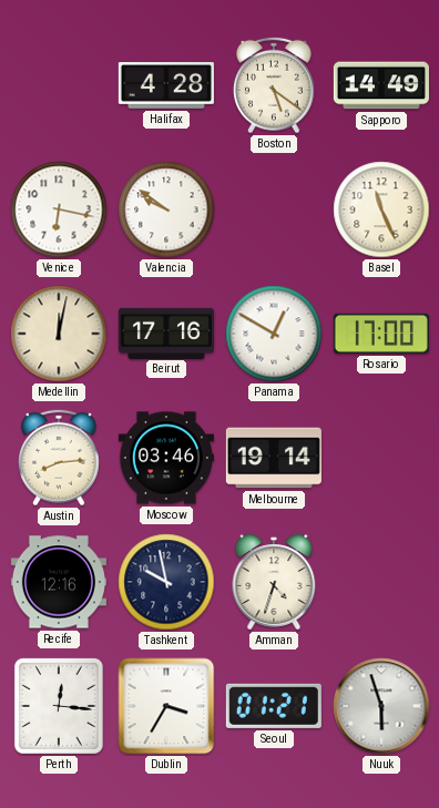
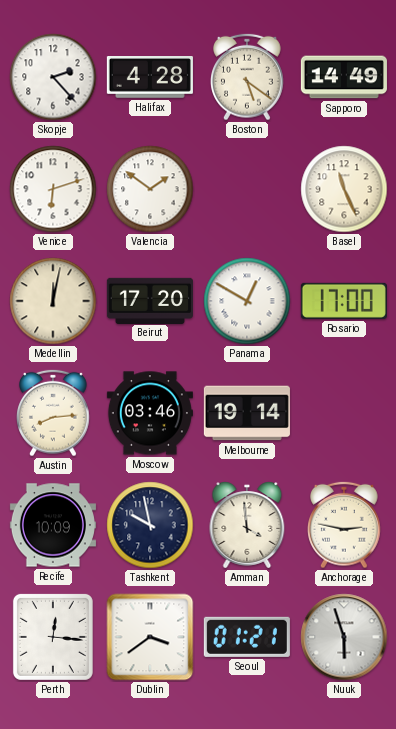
Skopje: none -> 2:23
Venice: 6:17 -> 6:12
Valencia: 9:51 -> 1:51
Beirut: 17:16 -> 17:20
Recife: 12:16 -> 10:09
Amman: 4:33 -> 3:59
Anchorage: none -> 2:47
Dublin: 3:35 -> 3:39
